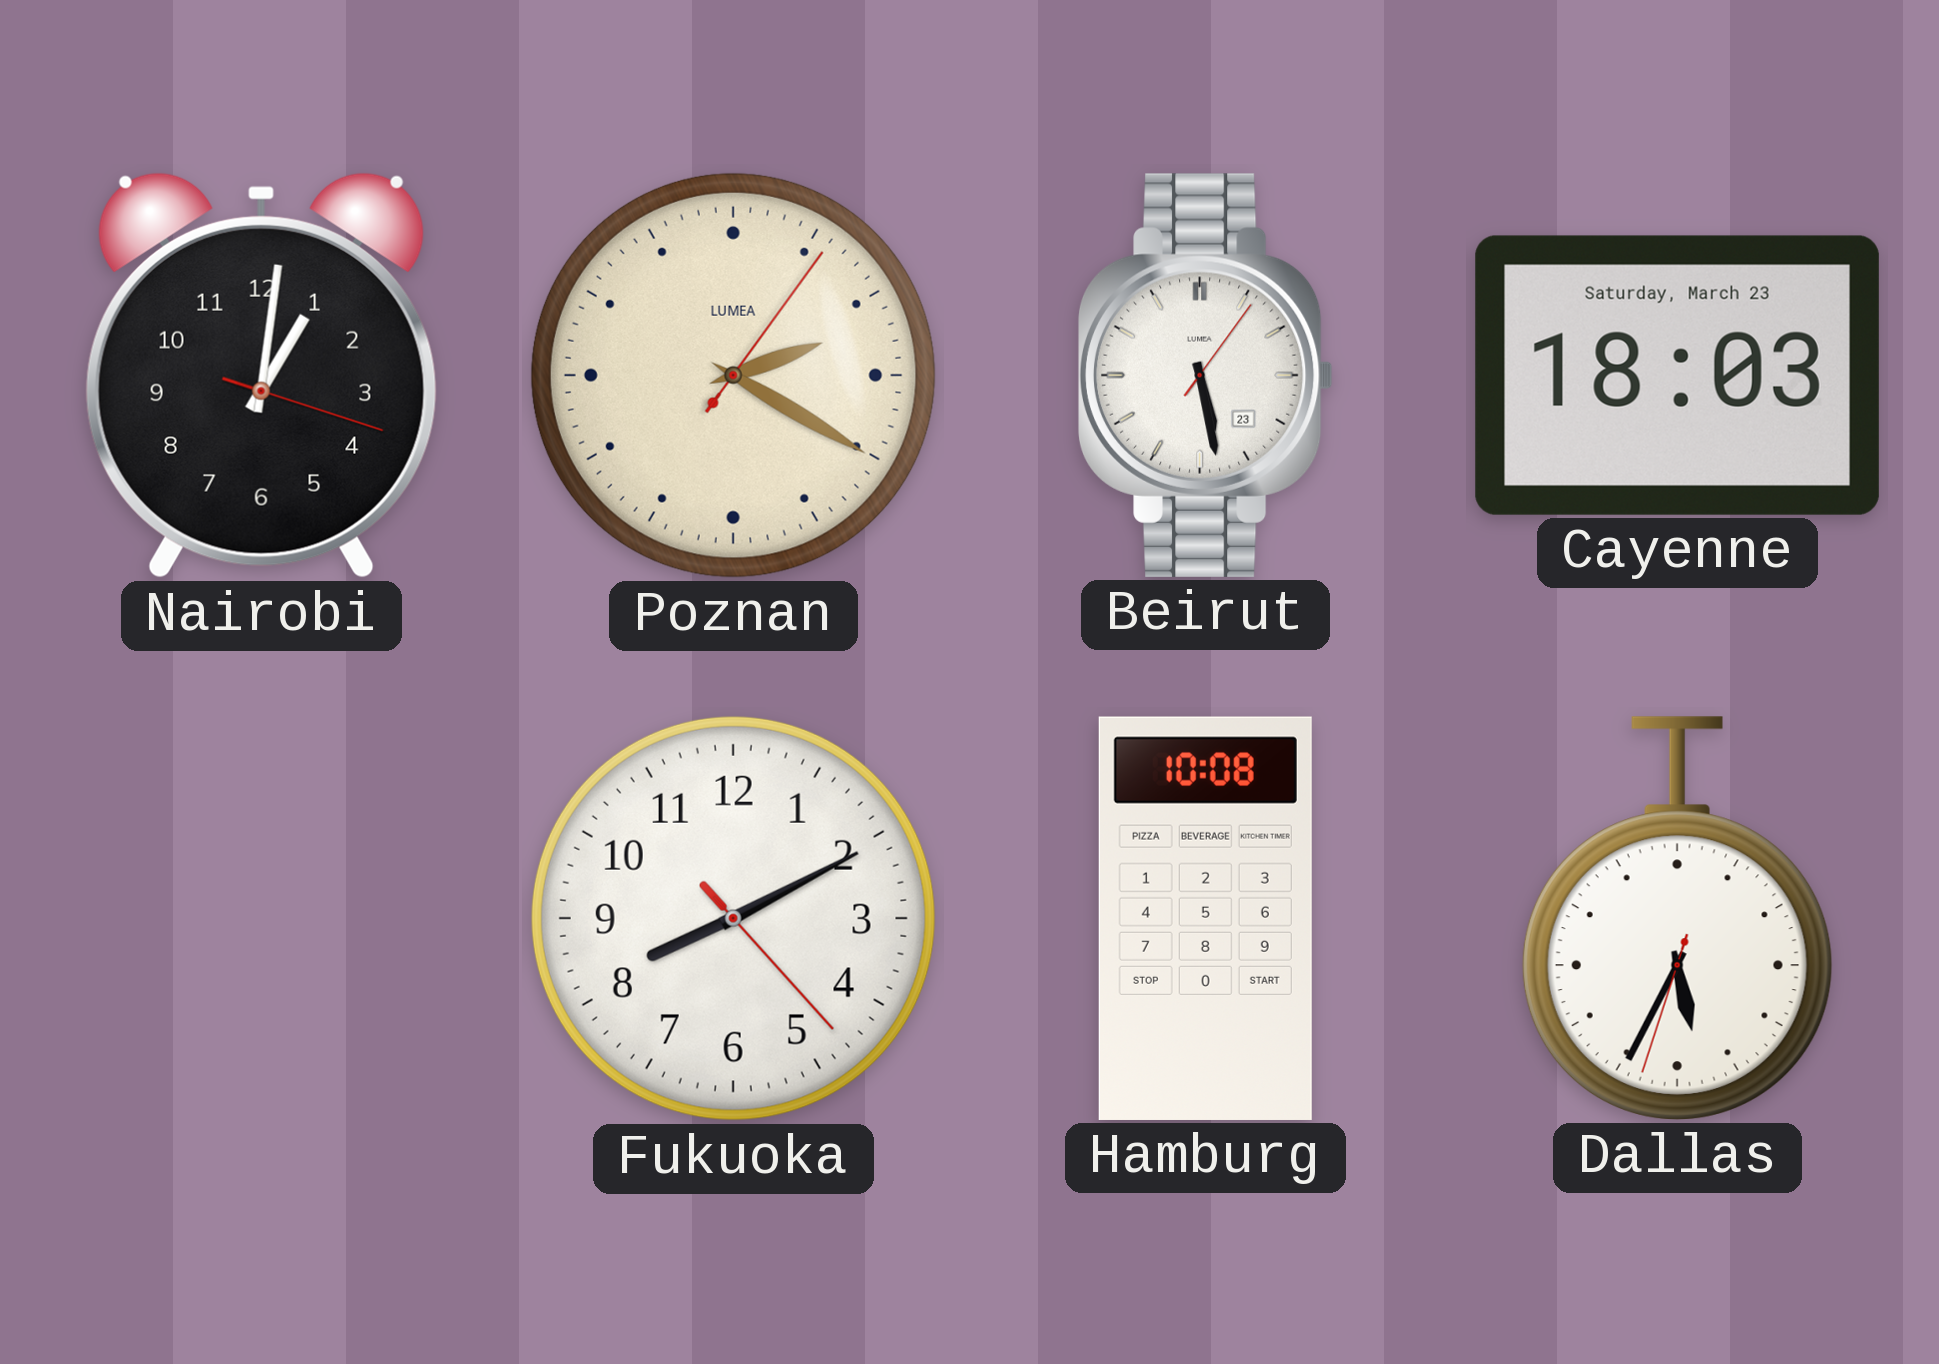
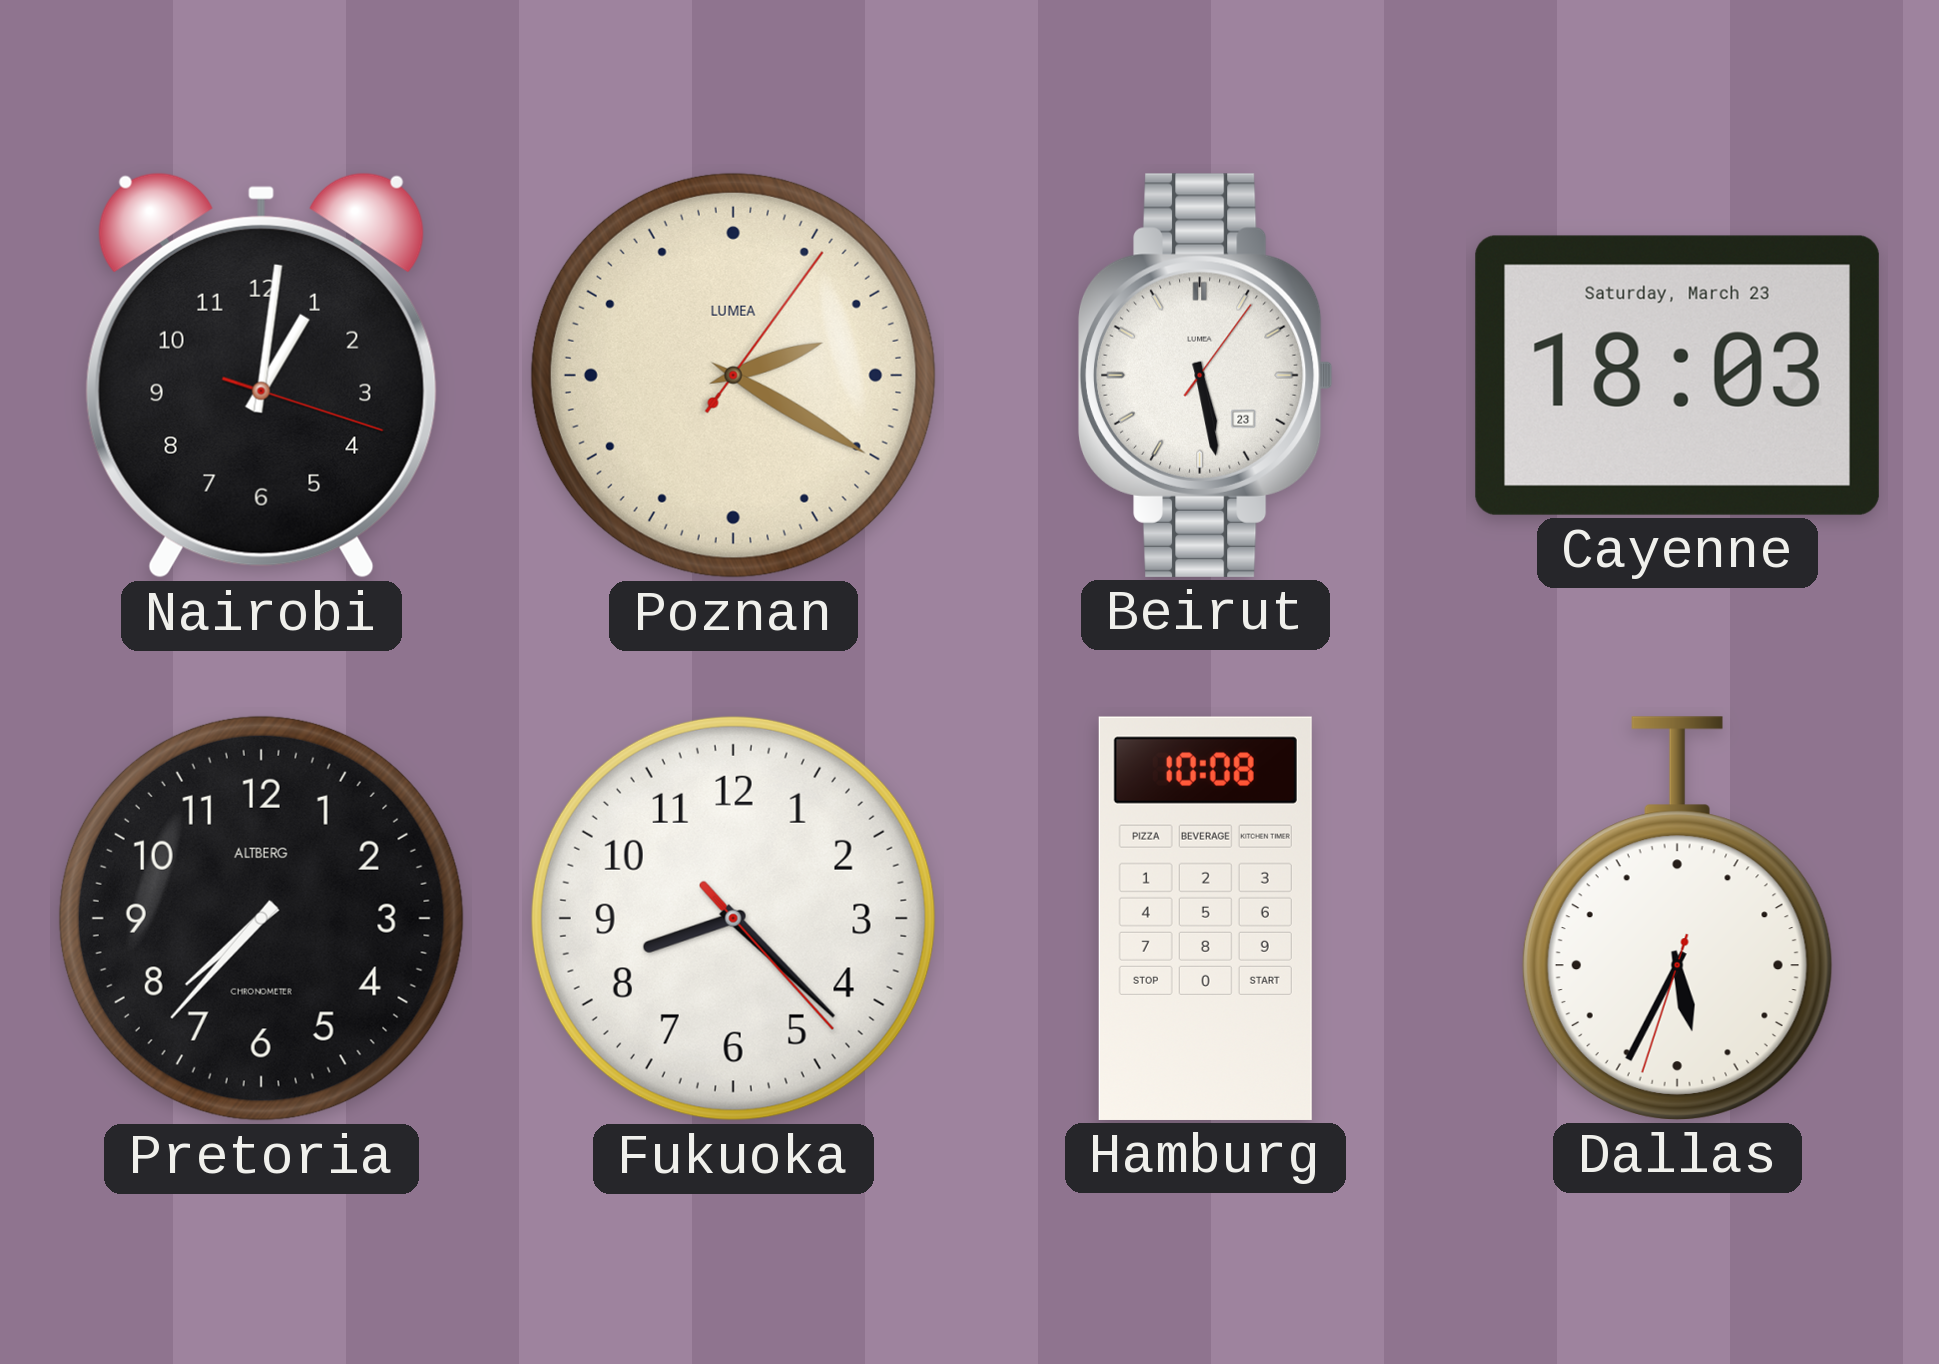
Pretoria: none -> 7:37
Fukuoka: 8:10 -> 8:22
